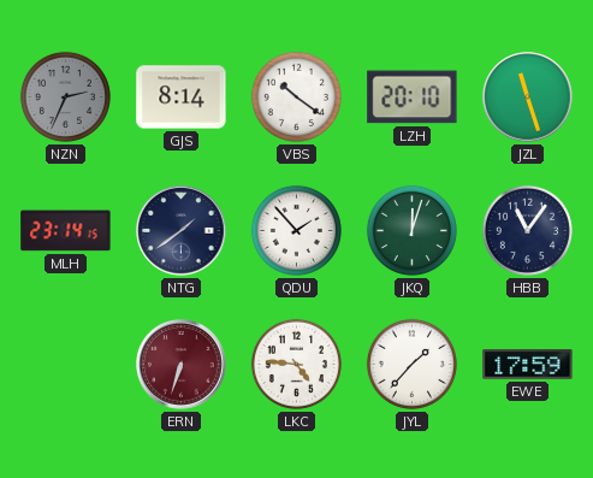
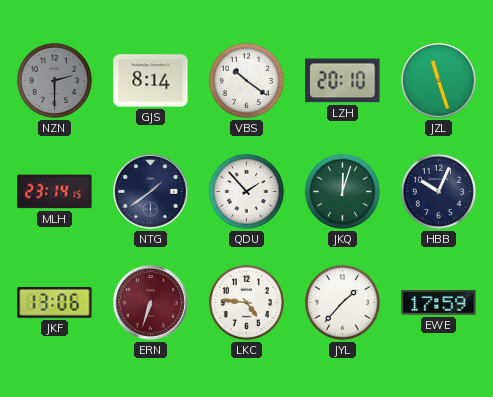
NZN: 2:34 -> 2:30
HBB: 11:06 -> 10:04
JKF: none -> 13:06
